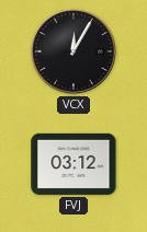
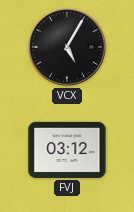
VCX: 12:05 -> 5:05
